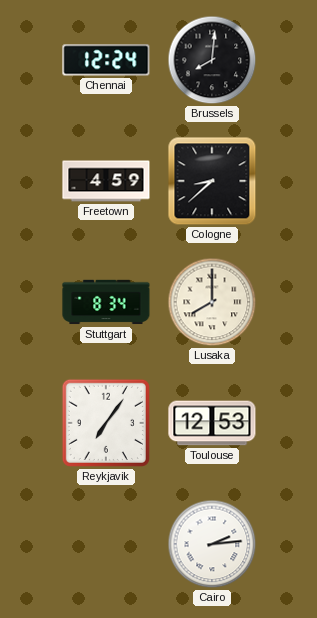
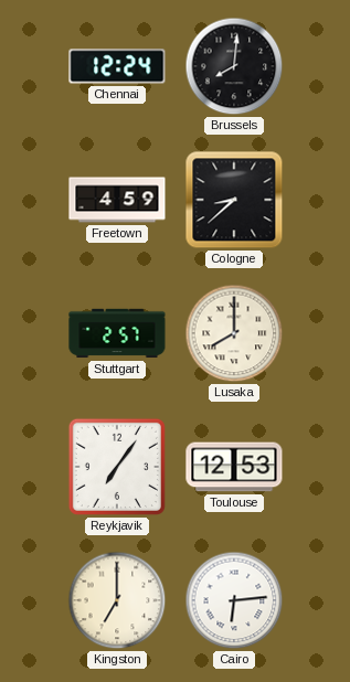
Stuttgart: 8:34 -> 2:57
Kingston: none -> 7:00
Cairo: 2:14 -> 6:14
